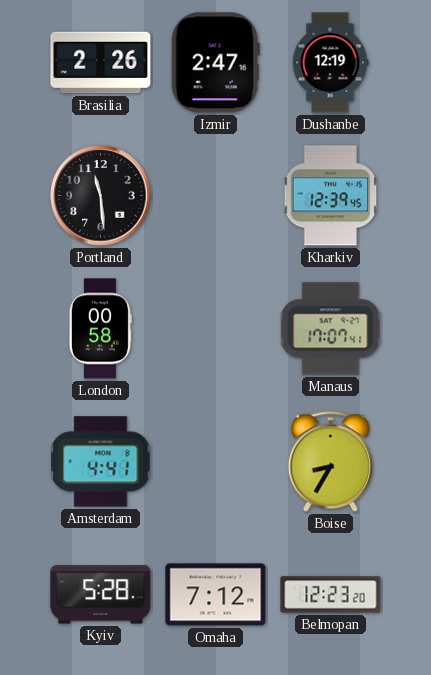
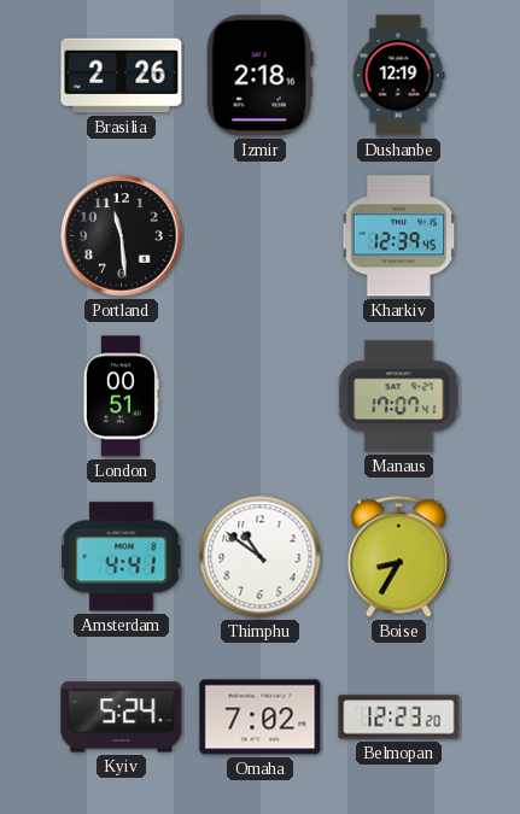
Izmir: 2:47 -> 2:18
London: 00:58 -> 00:51
Thimphu: none -> 10:51
Kyiv: 5:28 -> 5:24
Omaha: 7:12 -> 7:02
